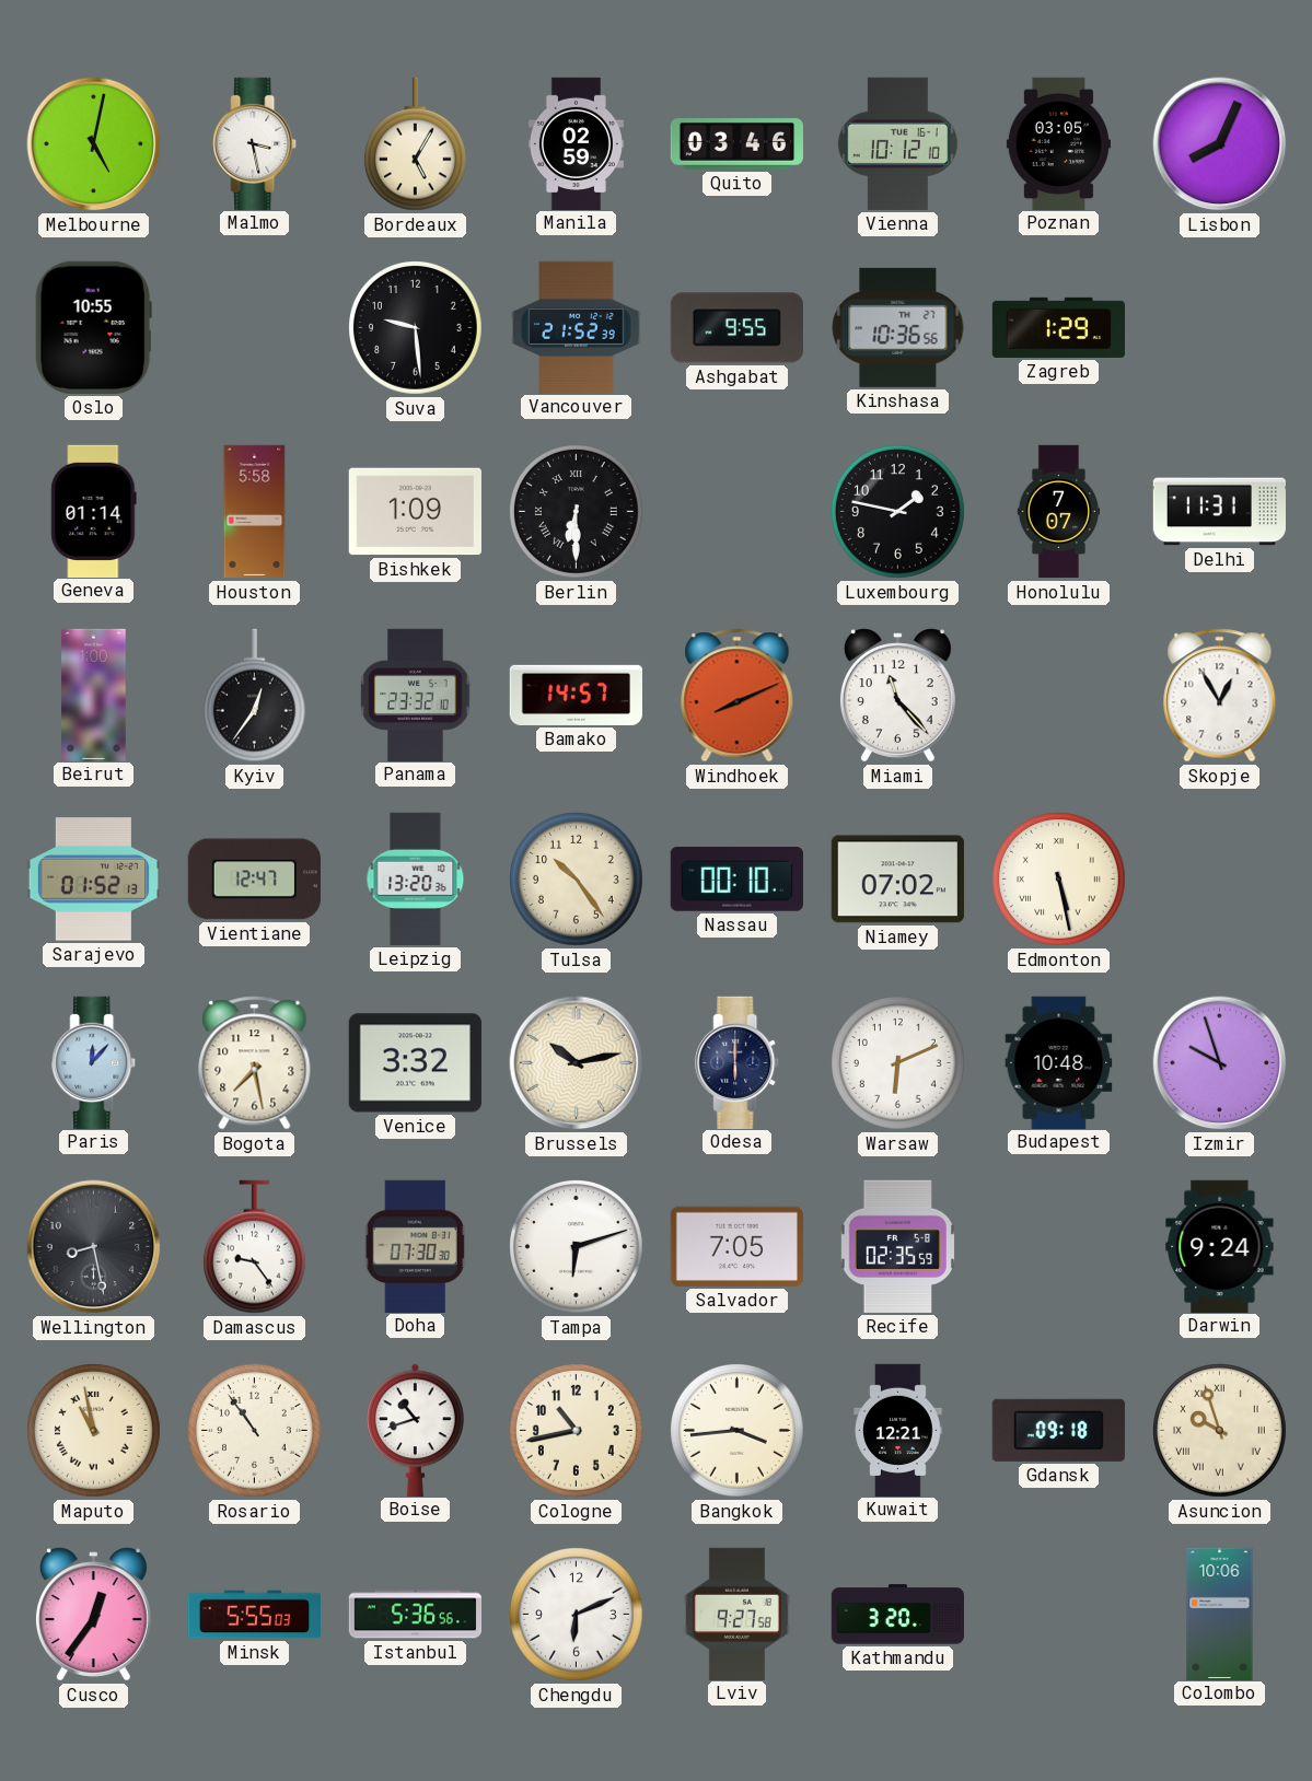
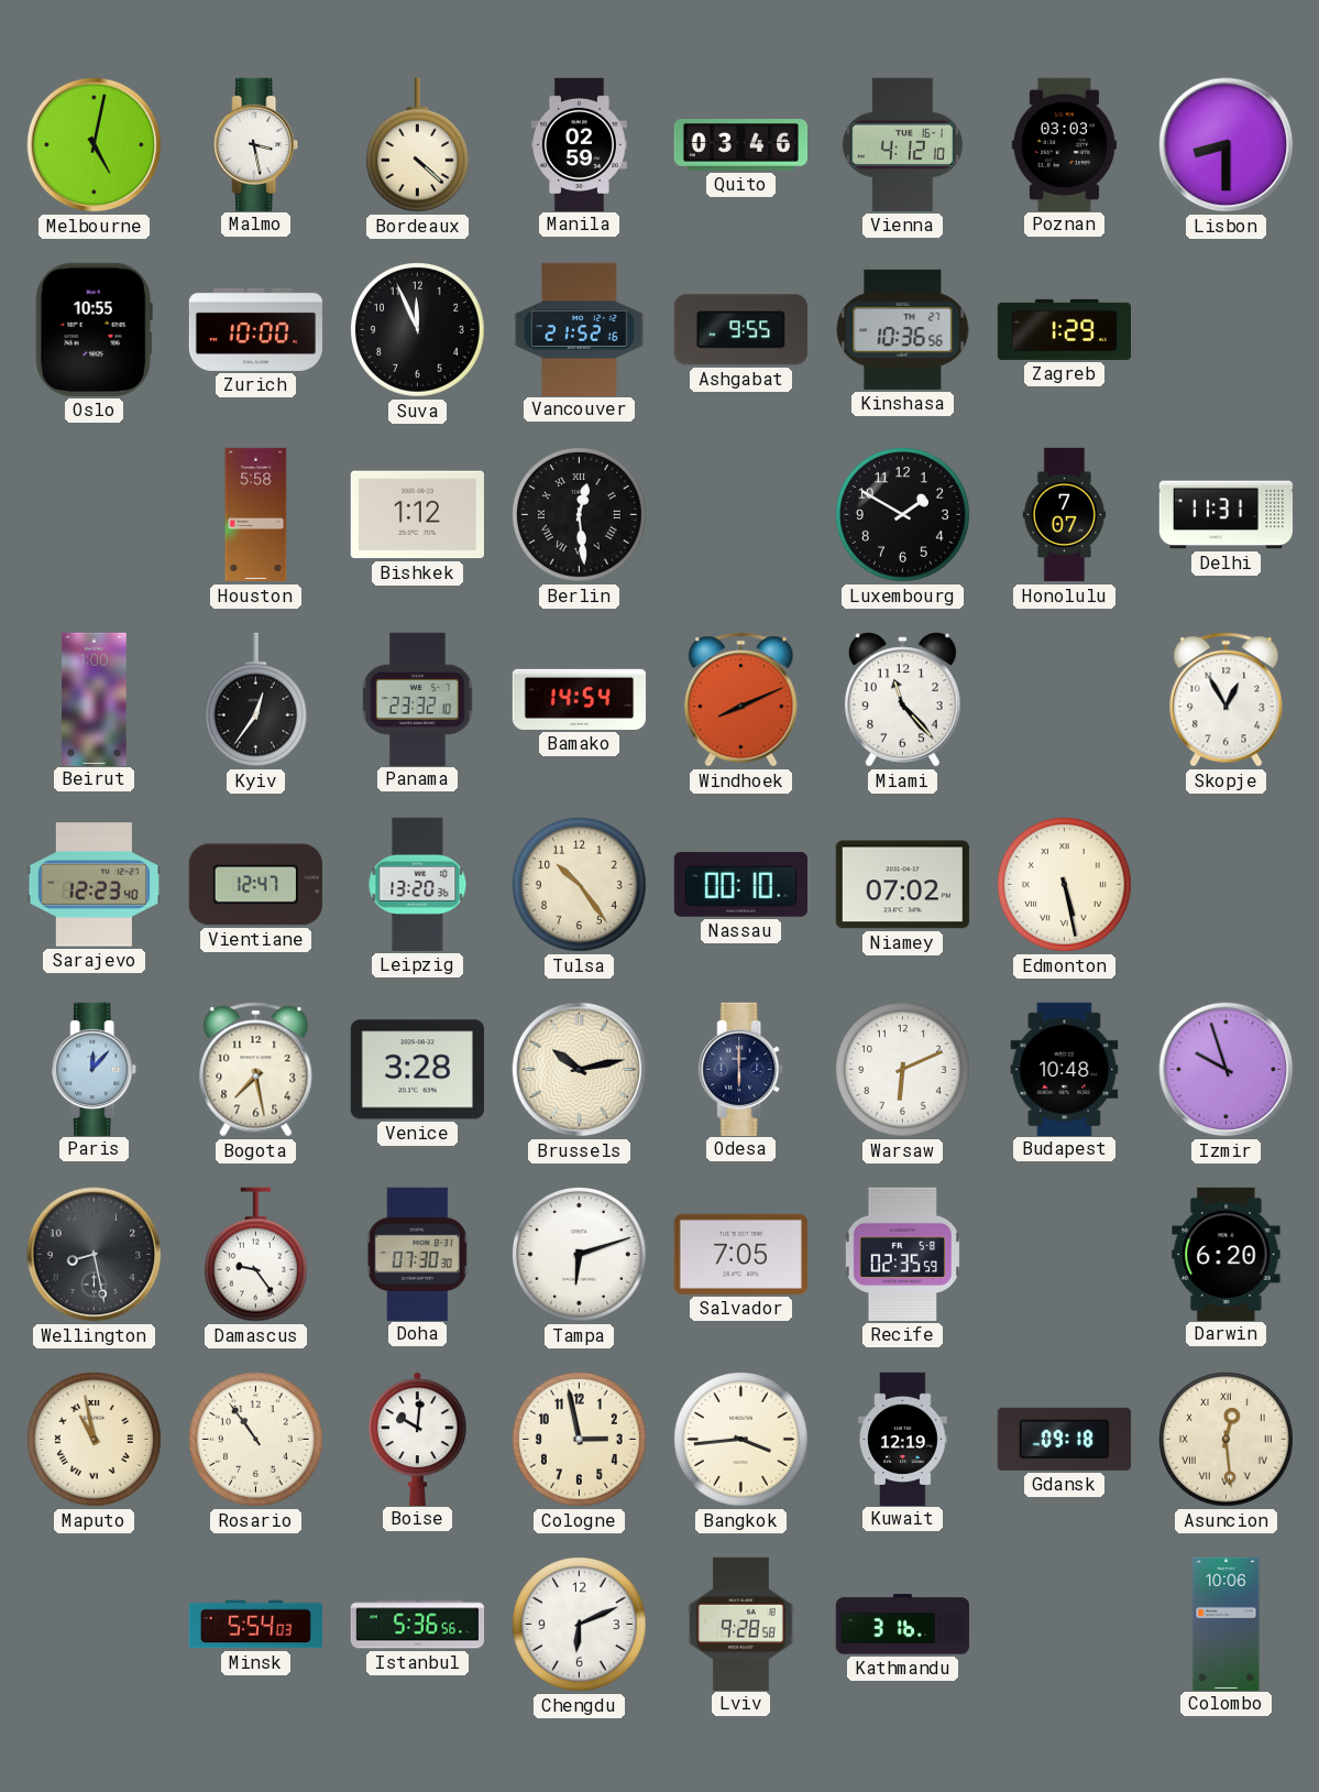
Bordeaux: 5:05 -> 4:22
Vienna: 10:12 -> 4:12
Poznan: 03:05 -> 03:03
Lisbon: 8:04 -> 8:30
Zurich: none -> 10:00
Suva: 9:29 -> 11:56
Vancouver: 21:52:39 -> 21:52:16
Geneva: 01:14 -> none
Bishkek: 1:09 -> 1:12
Berlin: 6:30 -> 12:29
Luxembourg: 1:47 -> 1:50
Bamako: 14:57 -> 14:54
Sarajevo: 01:52 -> 12:23
Venice: 3:32 -> 3:28
Darwin: 9:24 -> 6:20
Boise: 10:42 -> 10:01
Cologne: 10:43 -> 2:58
Kuwait: 12:21 -> 12:19
Asuncion: 9:57 -> 12:29
Cusco: 12:36 -> none
Minsk: 5:55 -> 5:54
Lviv: 9:27 -> 9:28
Kathmandu: 3:20 -> 3:16
